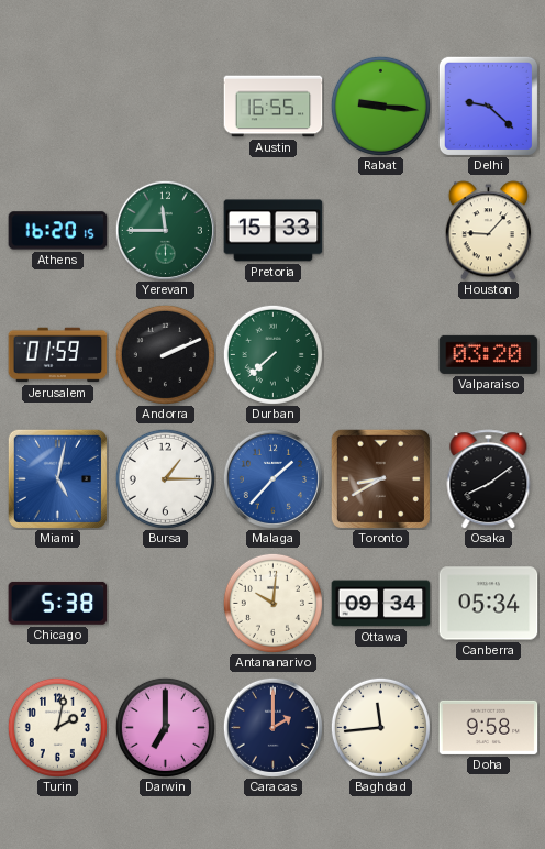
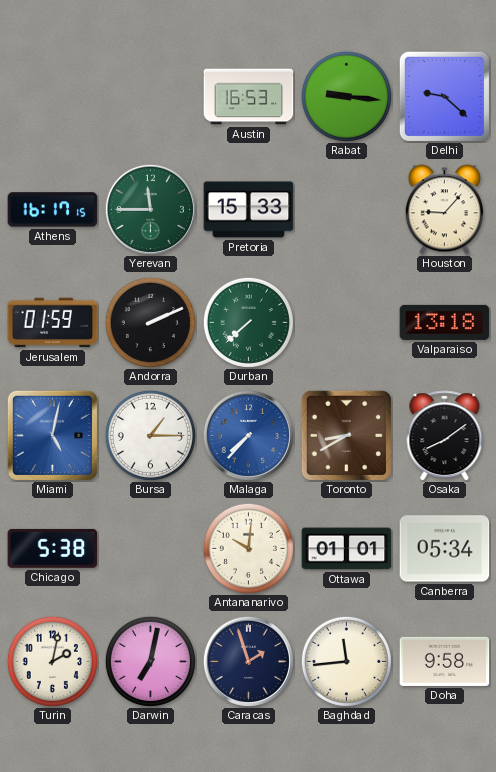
Austin: 16:55 -> 16:53
Athens: 16:20 -> 16:17
Valparaiso: 03:20 -> 13:18
Malaga: 1:37 -> 7:37
Ottawa: 09:34 -> 01:01
Darwin: 7:00 -> 7:02
Caracas: 2:00 -> 1:57
